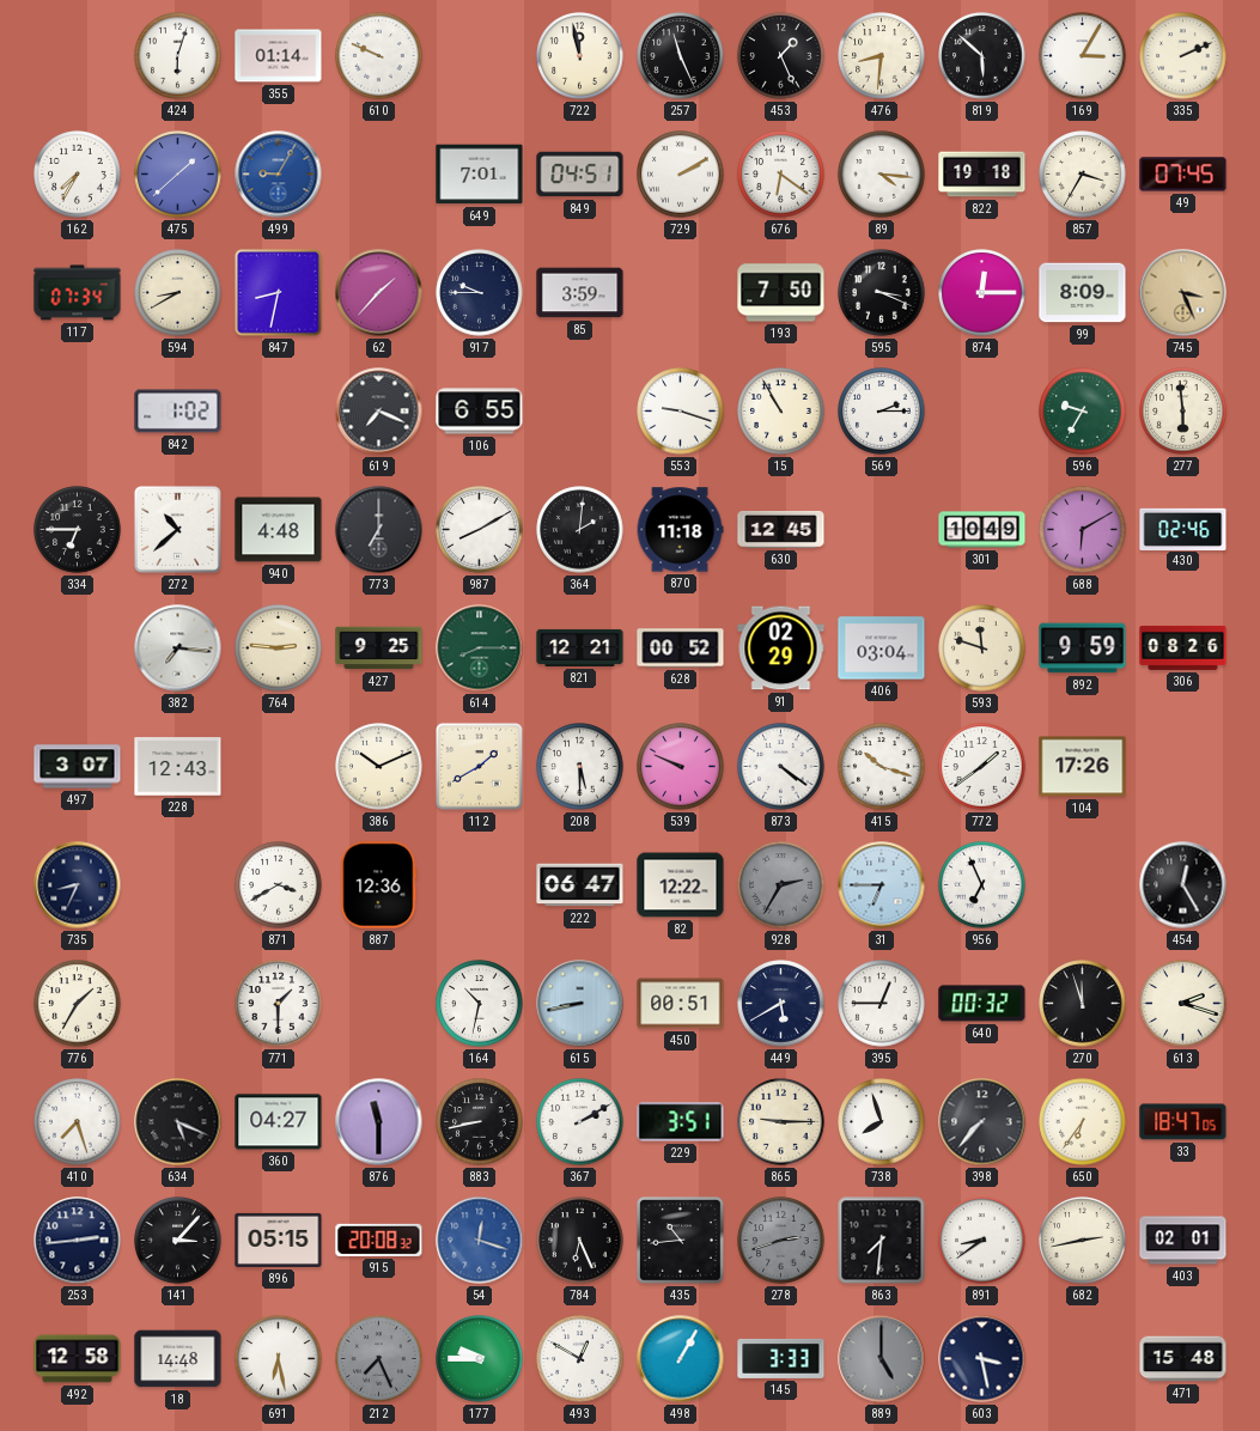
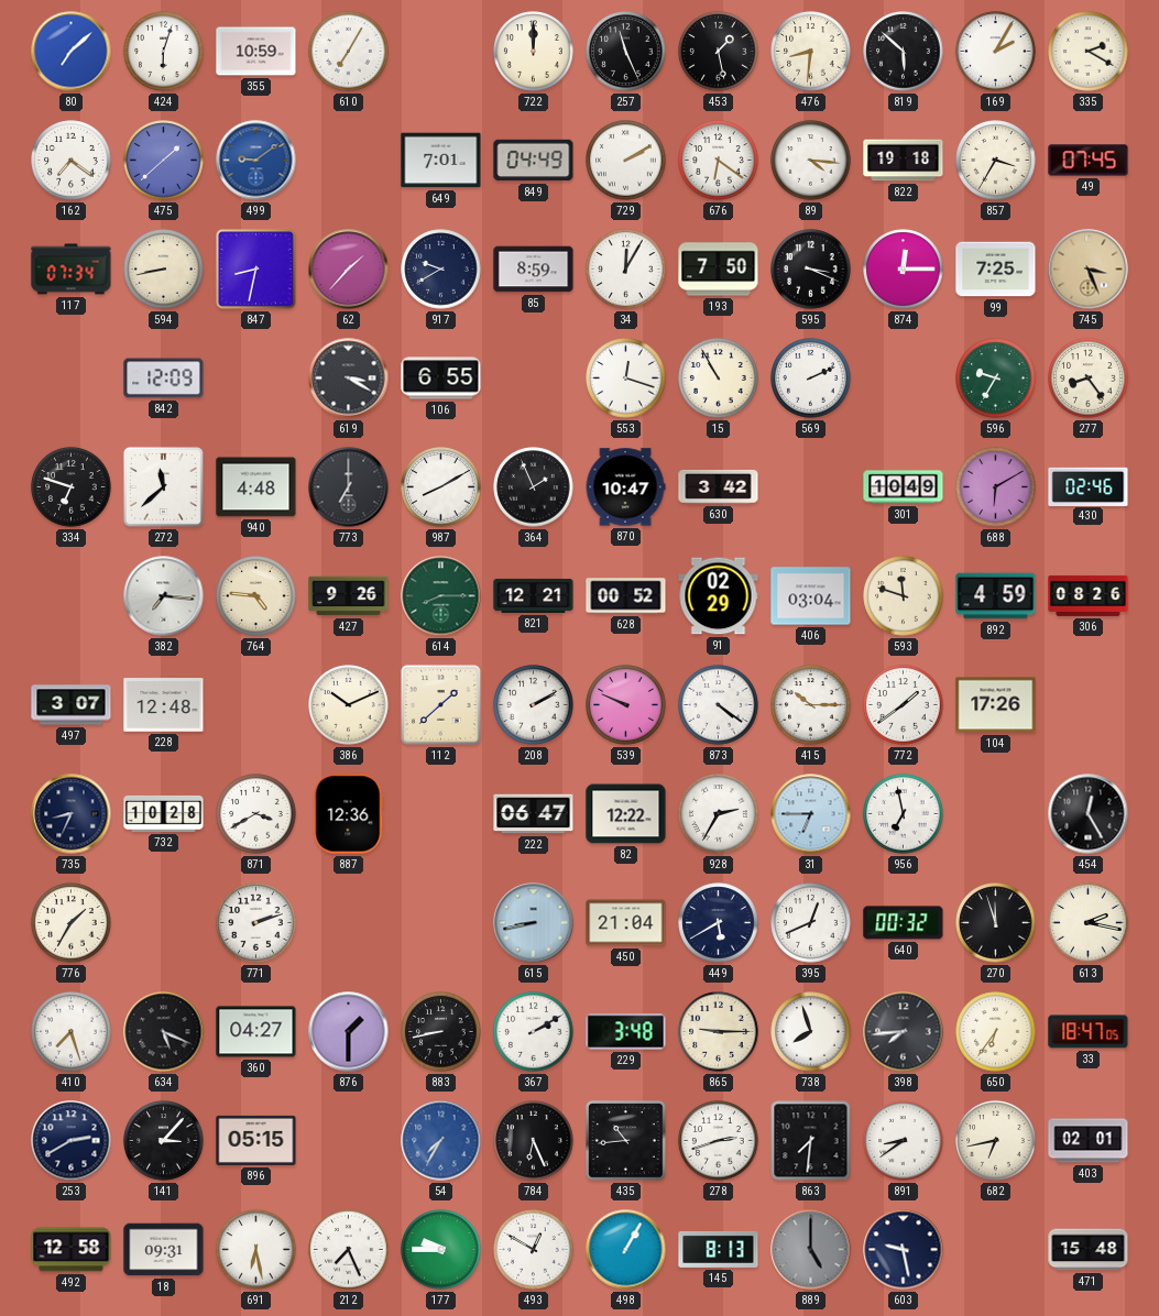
80: none -> 7:08
355: 01:14 -> 10:59
610: 9:49 -> 7:05
722: 11:58 -> 12:00
453: 1:26 -> 1:28
169: 3:05 -> 2:05
335: 2:11 -> 2:20
162: 7:35 -> 7:21
499: 9:05 -> 9:09
849: 04:51 -> 04:49
594: 8:40 -> 8:43
917: 9:45 -> 9:40
85: 3:59 -> 8:59
34: none -> 12:05
99: 8:09 -> 7:25
842: 1:02 -> 12:09
619: 7:19 -> 3:20
553: 9:18 -> 12:18
569: 2:15 -> 2:11
277: 5:59 -> 8:24
334: 6:45 -> 6:48
272: 10:38 -> 11:38
364: 2:01 -> 1:56
870: 11:18 -> 10:47
630: 12:45 -> 3:42
764: 2:46 -> 4:46
427: 9:25 -> 9:26
892: 9:59 -> 4:59
228: 12:43 -> 12:48
112: 1:40 -> 1:38
208: 5:30 -> 2:10
415: 10:18 -> 10:15
732: none -> 10:28
928 dial: grey -> white
956: 6:56 -> 6:58
771: 1:30 -> 2:12
164: 10:32 -> none
450: 00:51 -> 21:04
395: 12:45 -> 12:41
613: 2:18 -> 2:17
876: 11:30 -> 1:30
229: 3:51 -> 3:48
398: 7:37 -> 7:44
253: 2:44 -> 2:40
915: 20:08 -> none
54: 12:18 -> 7:35
278 dial: grey -> white
682: 2:43 -> 6:43
18: 14:48 -> 09:31
212 dial: grey -> white
145: 3:33 -> 8:13
603: 3:28 -> 9:28
